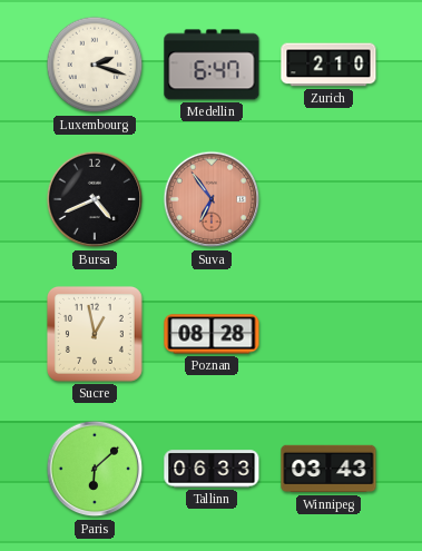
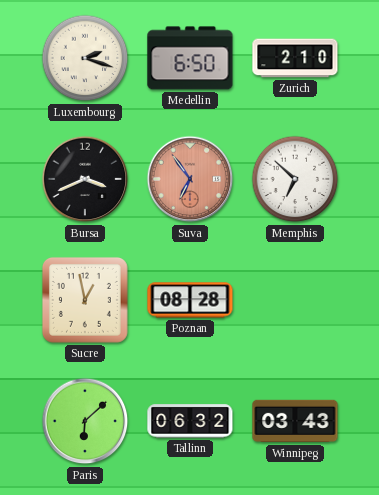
Medellin: 6:47 -> 6:50
Bursa: 4:41 -> 3:41
Memphis: none -> 6:52
Tallinn: 06:33 -> 06:32
